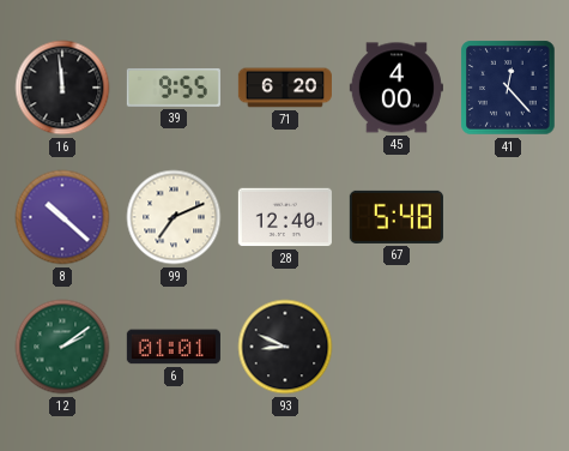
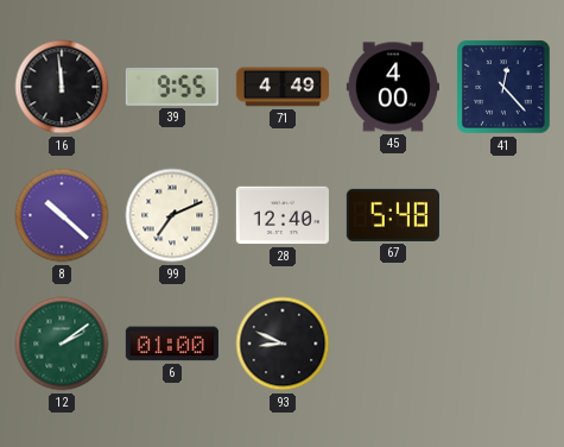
71: 6:20 -> 4:49
6: 01:01 -> 01:00
